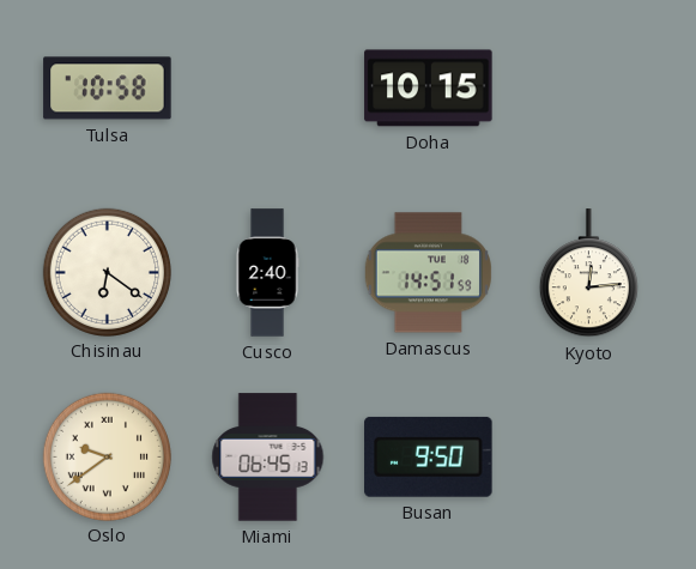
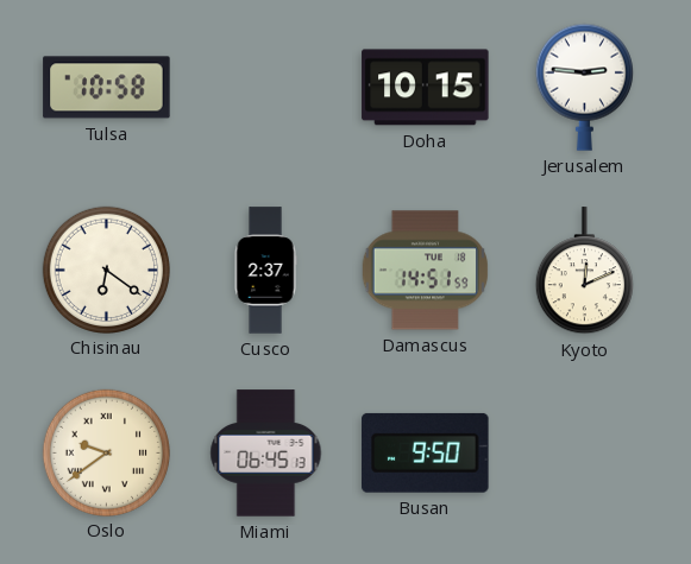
Jerusalem: none -> 2:46
Cusco: 2:40 -> 2:37
Kyoto: 12:14 -> 12:11
